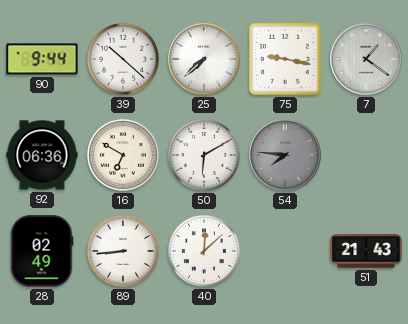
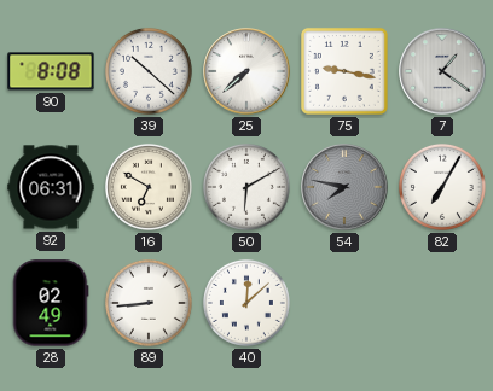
90: 9:44 -> 8:08
92: 06:36 -> 06:31
54: 7:46 -> 7:47
82: none -> 7:05
51: 21:43 -> none
